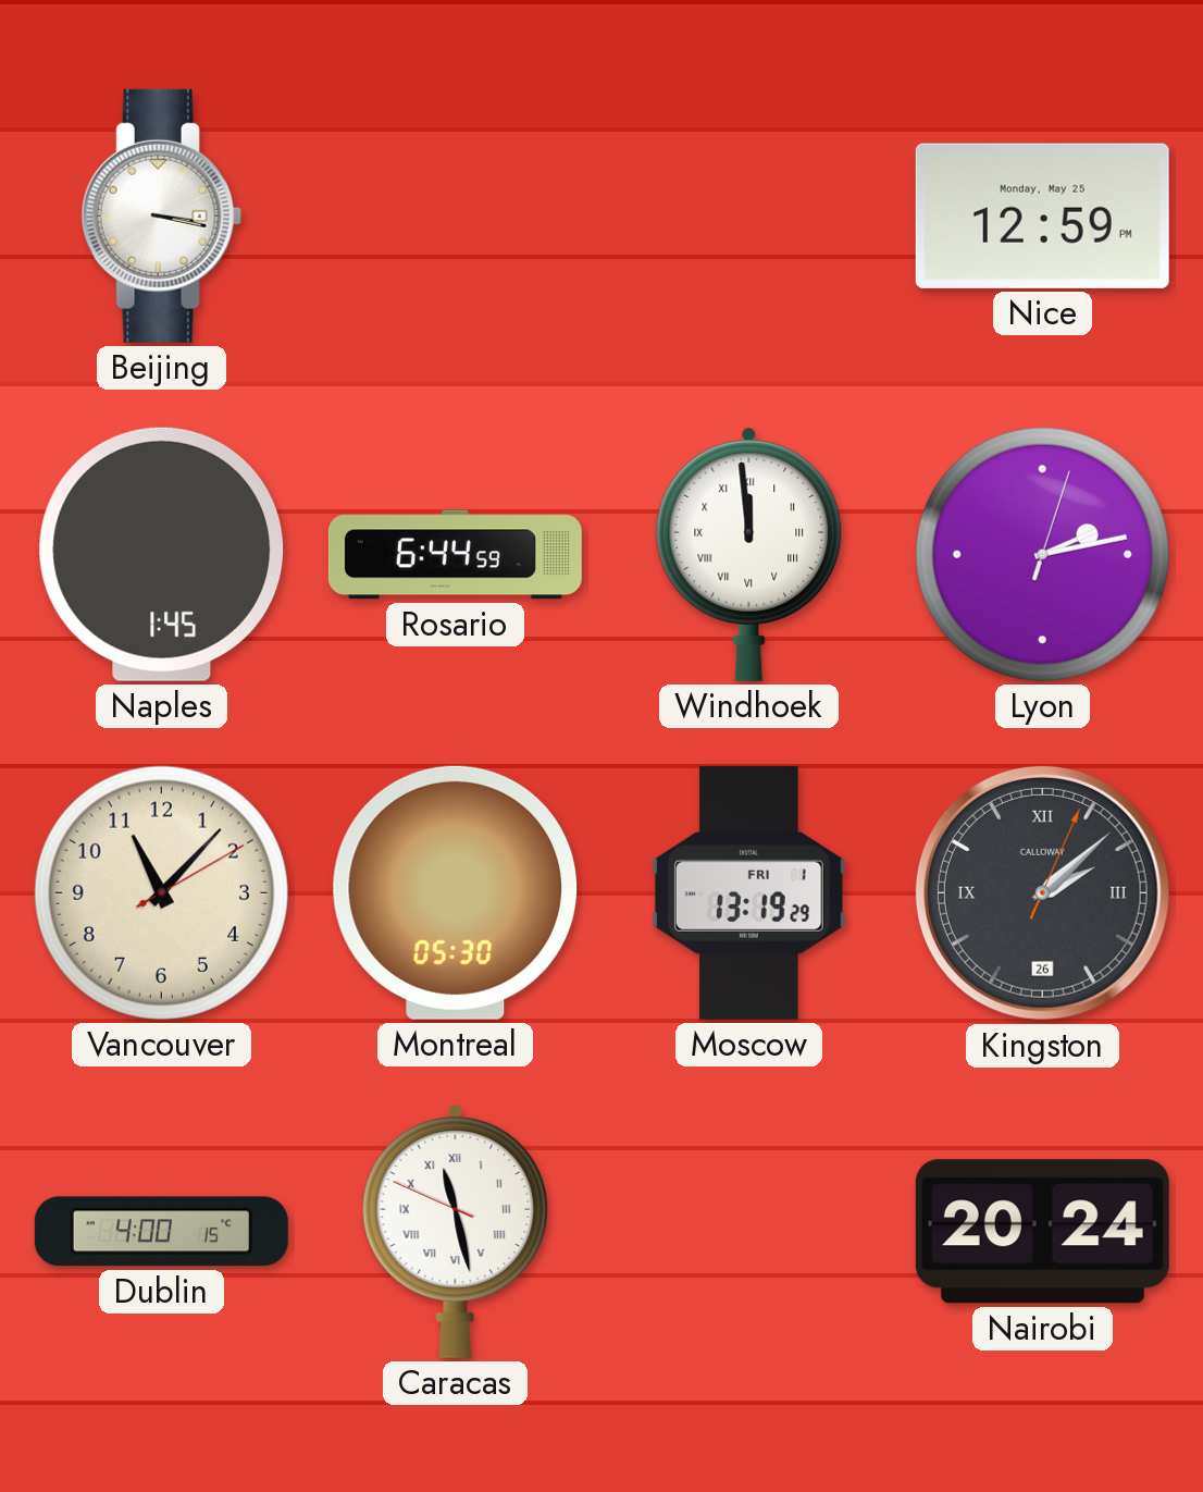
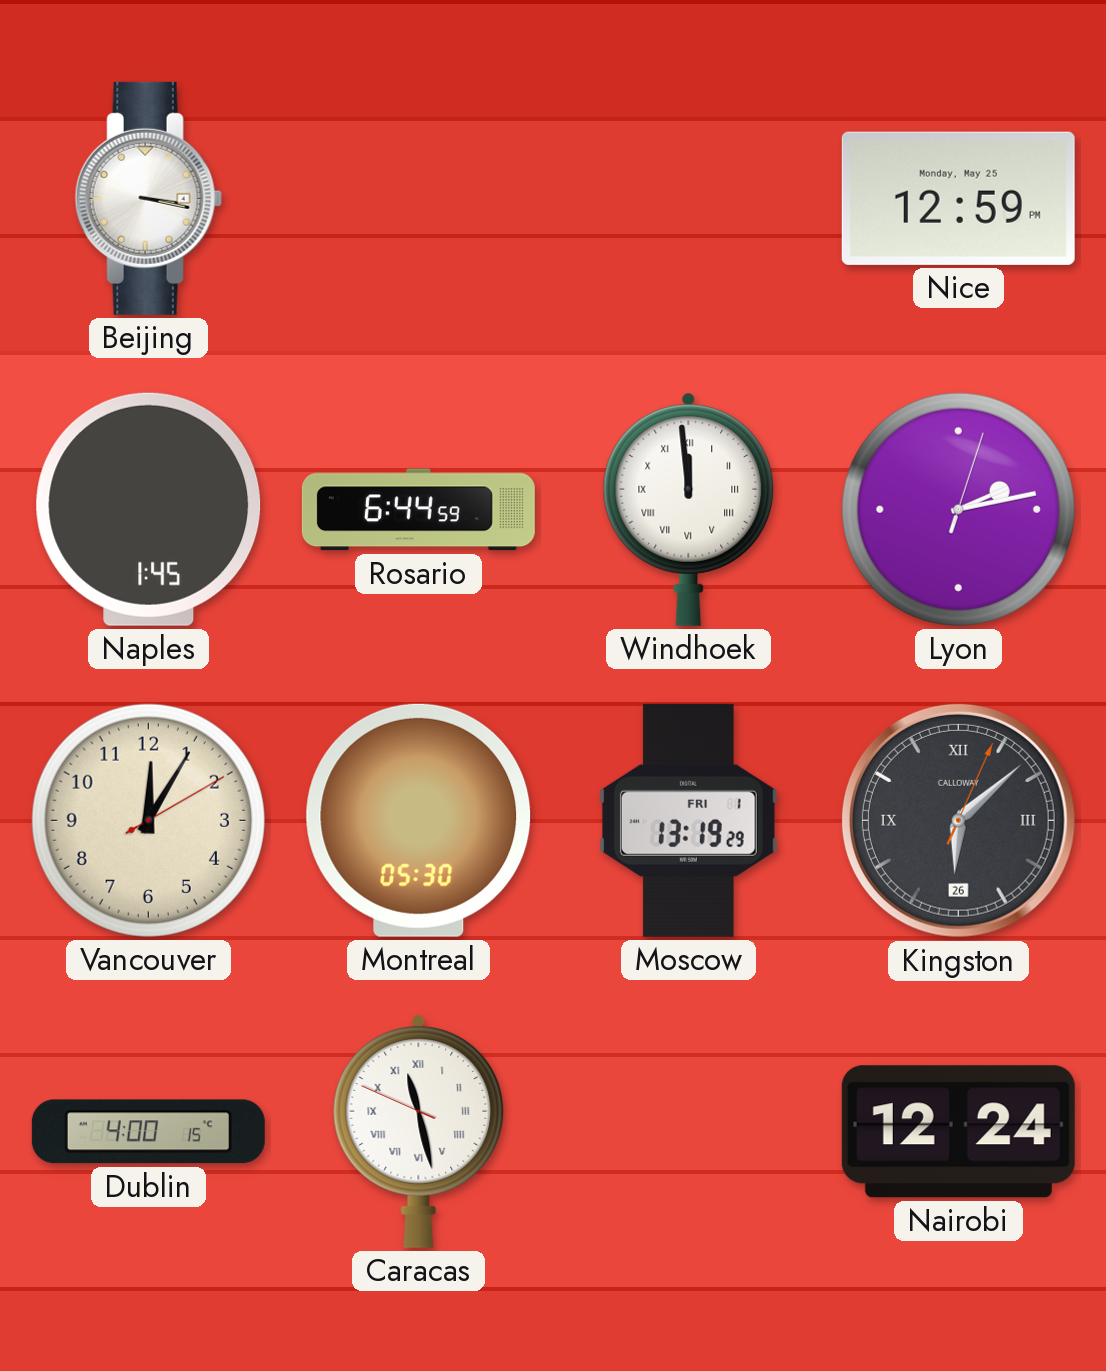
Vancouver: 11:07 -> 12:05
Kingston: 2:08 -> 6:08
Nairobi: 20:24 -> 12:24
